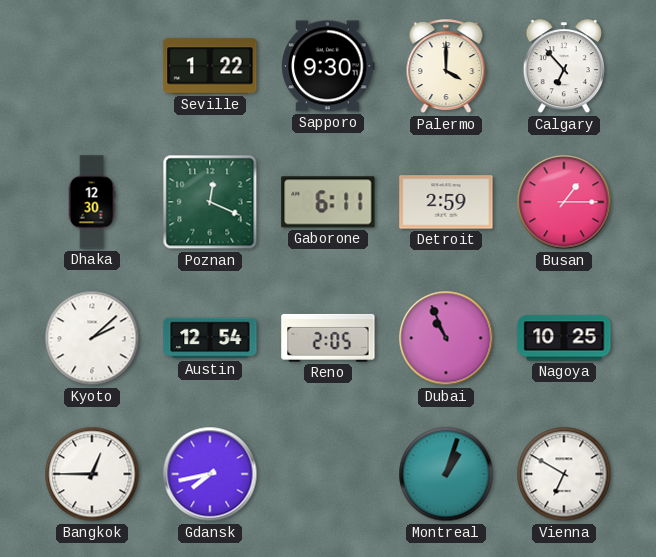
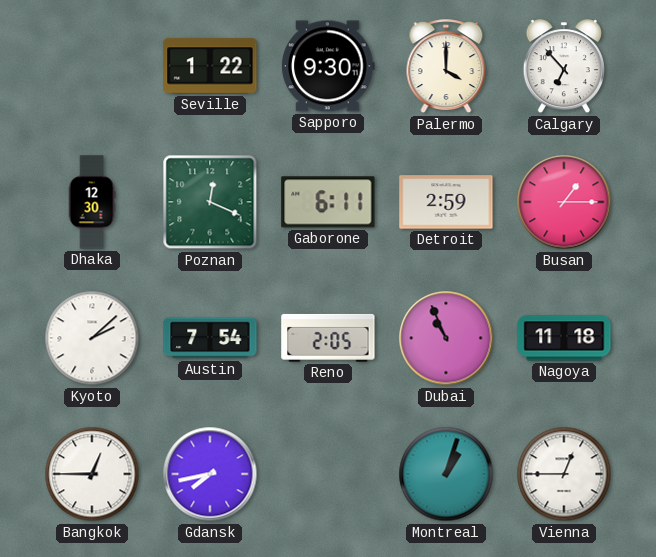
Austin: 12:54 -> 7:54
Nagoya: 10:25 -> 11:18
Vienna: 6:50 -> 12:45
